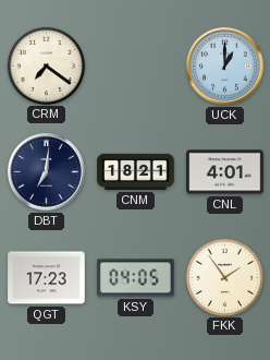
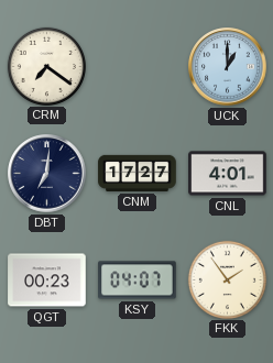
CNM: 18:21 -> 17:27
QGT: 17:23 -> 00:23
KSY: 04:05 -> 04:07
